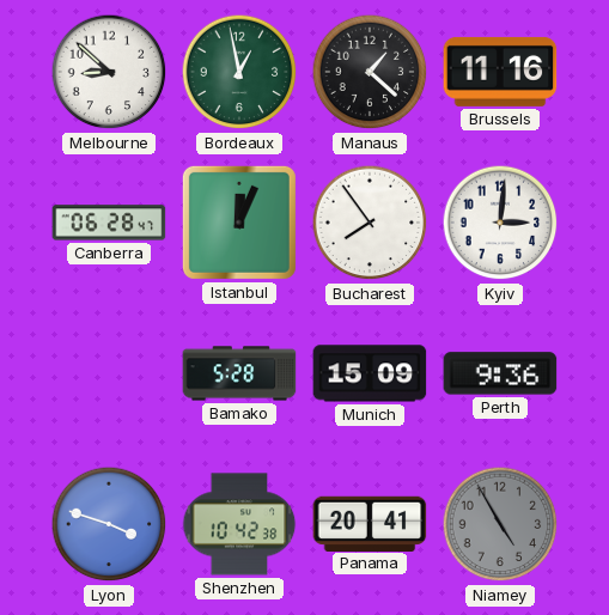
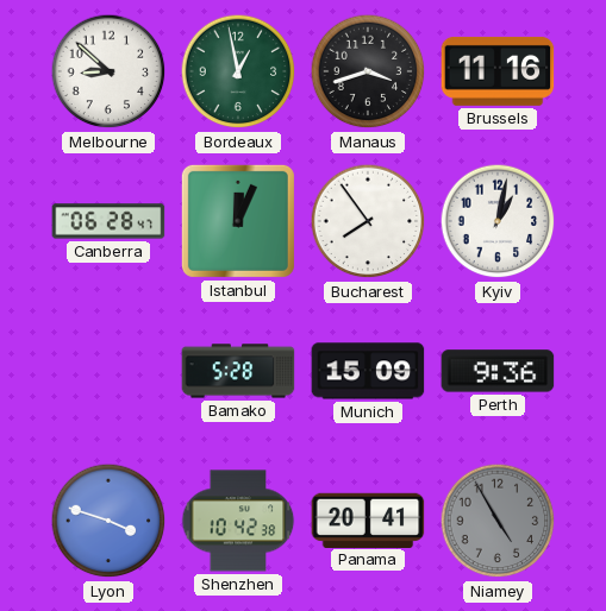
Manaus: 1:22 -> 3:42
Kyiv: 3:01 -> 1:02
